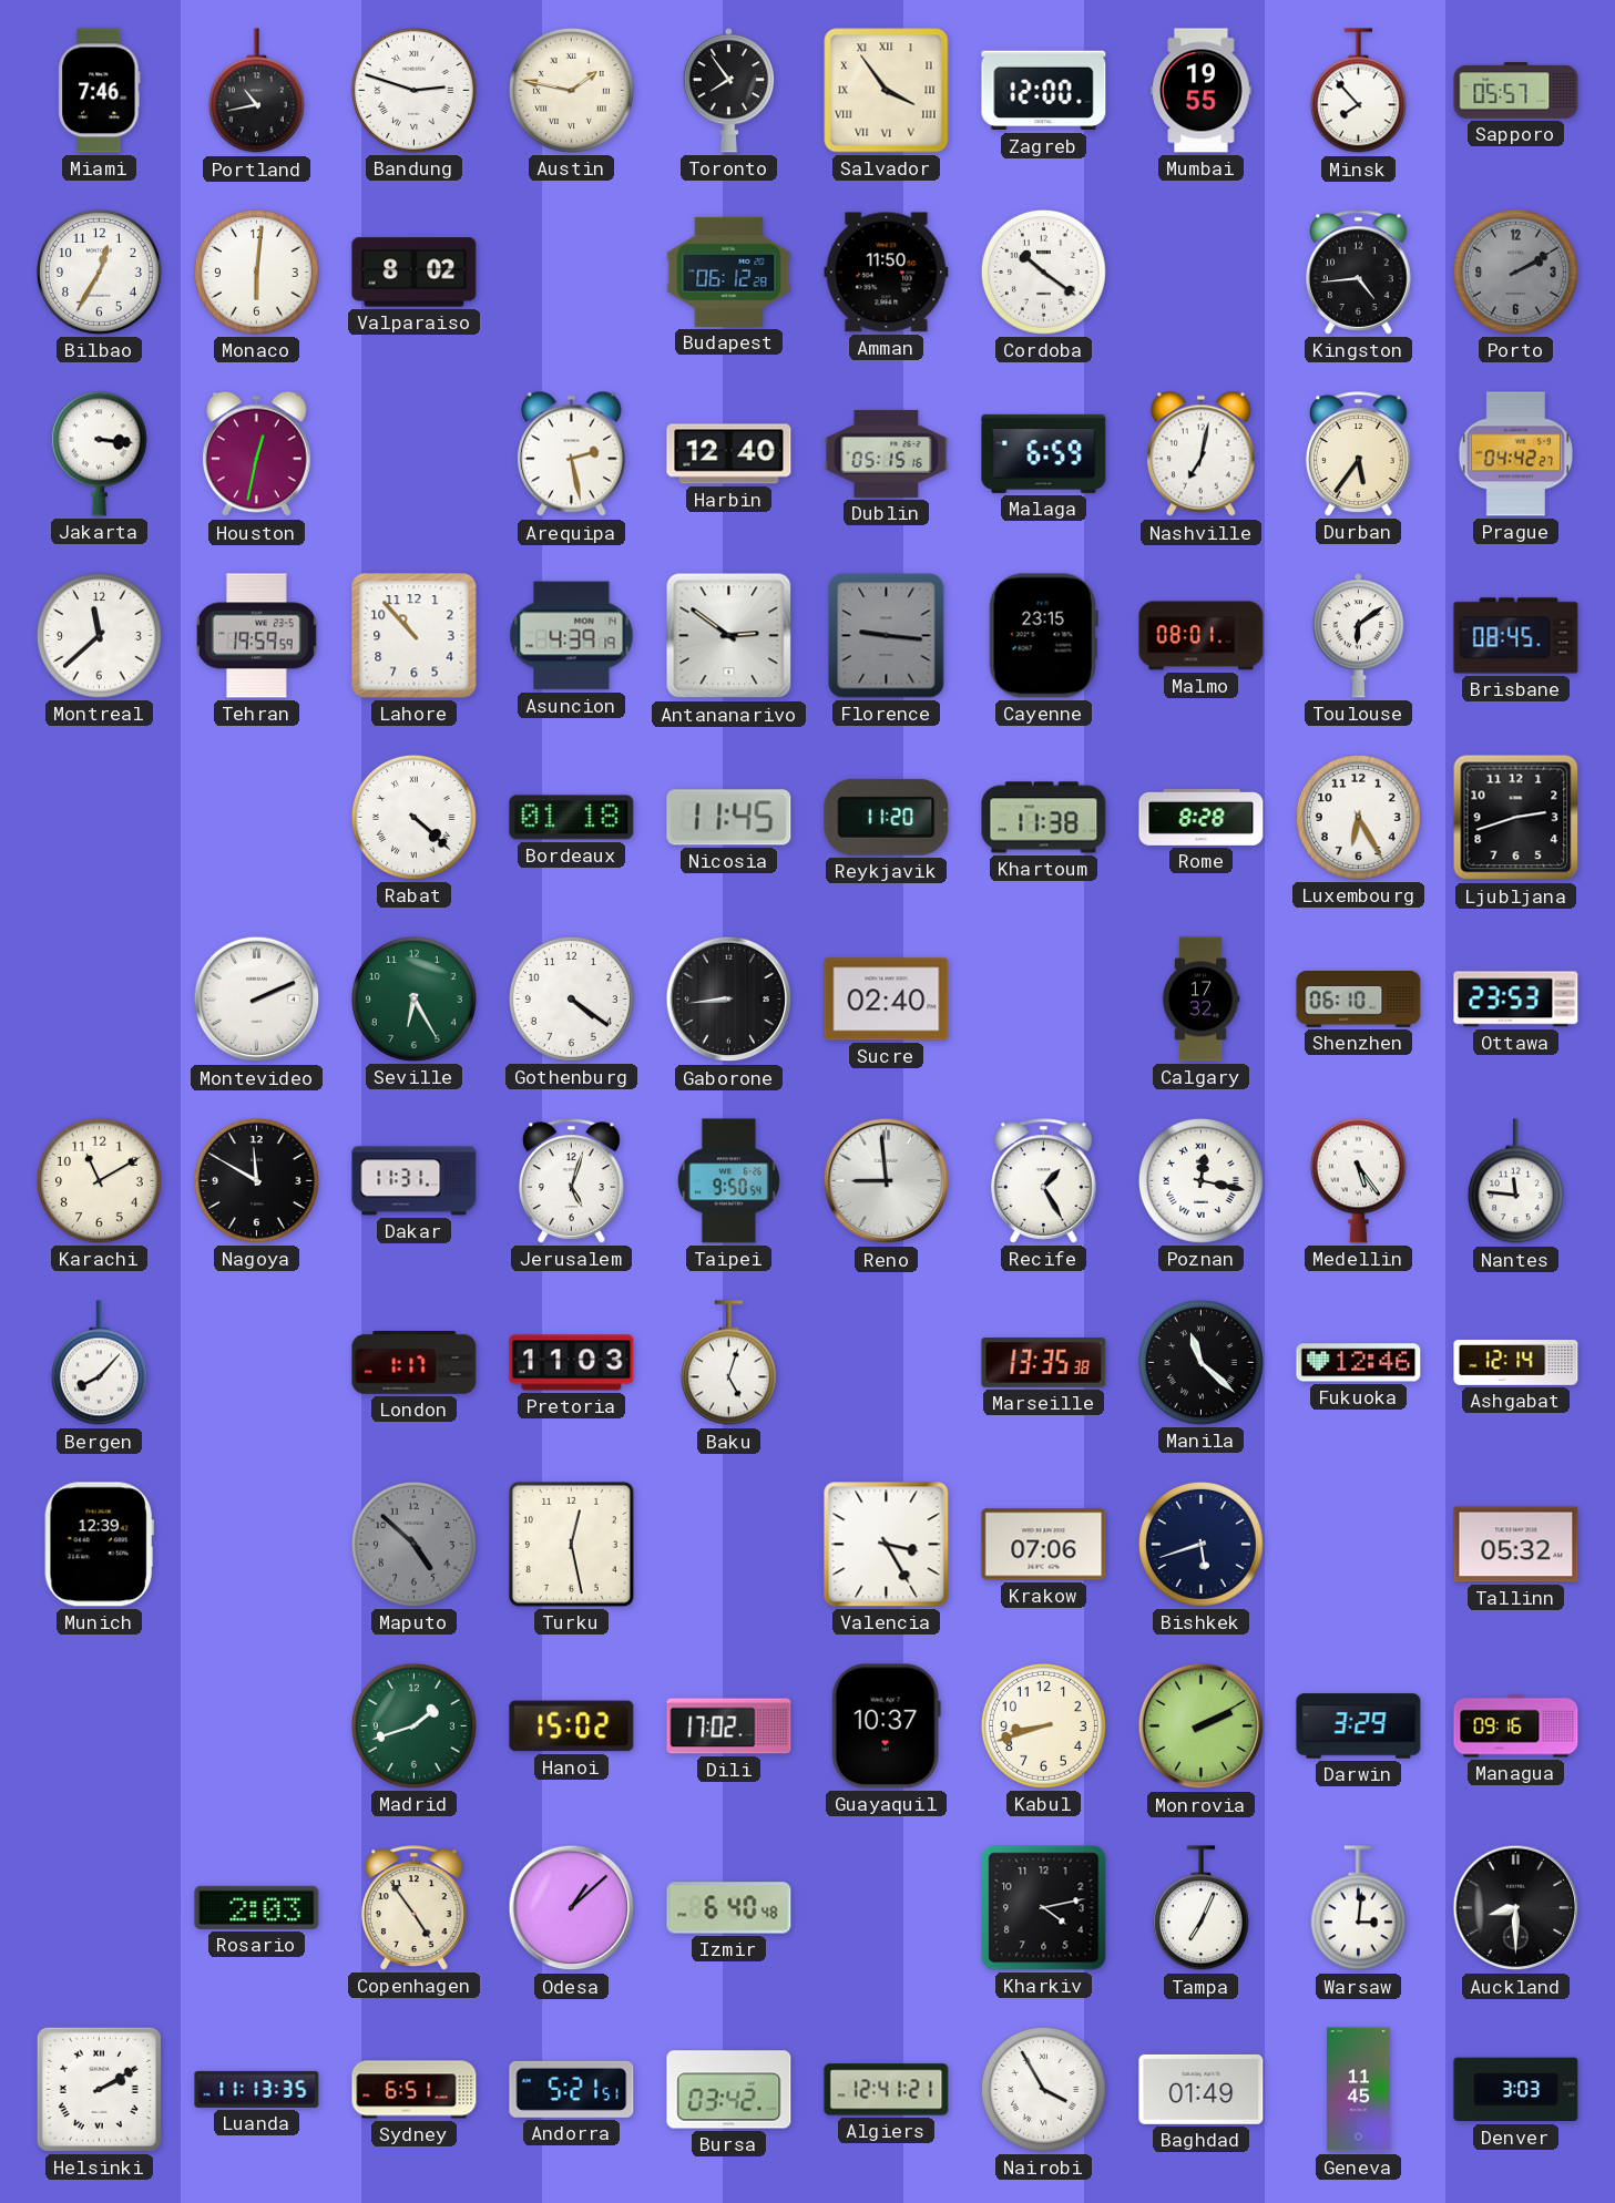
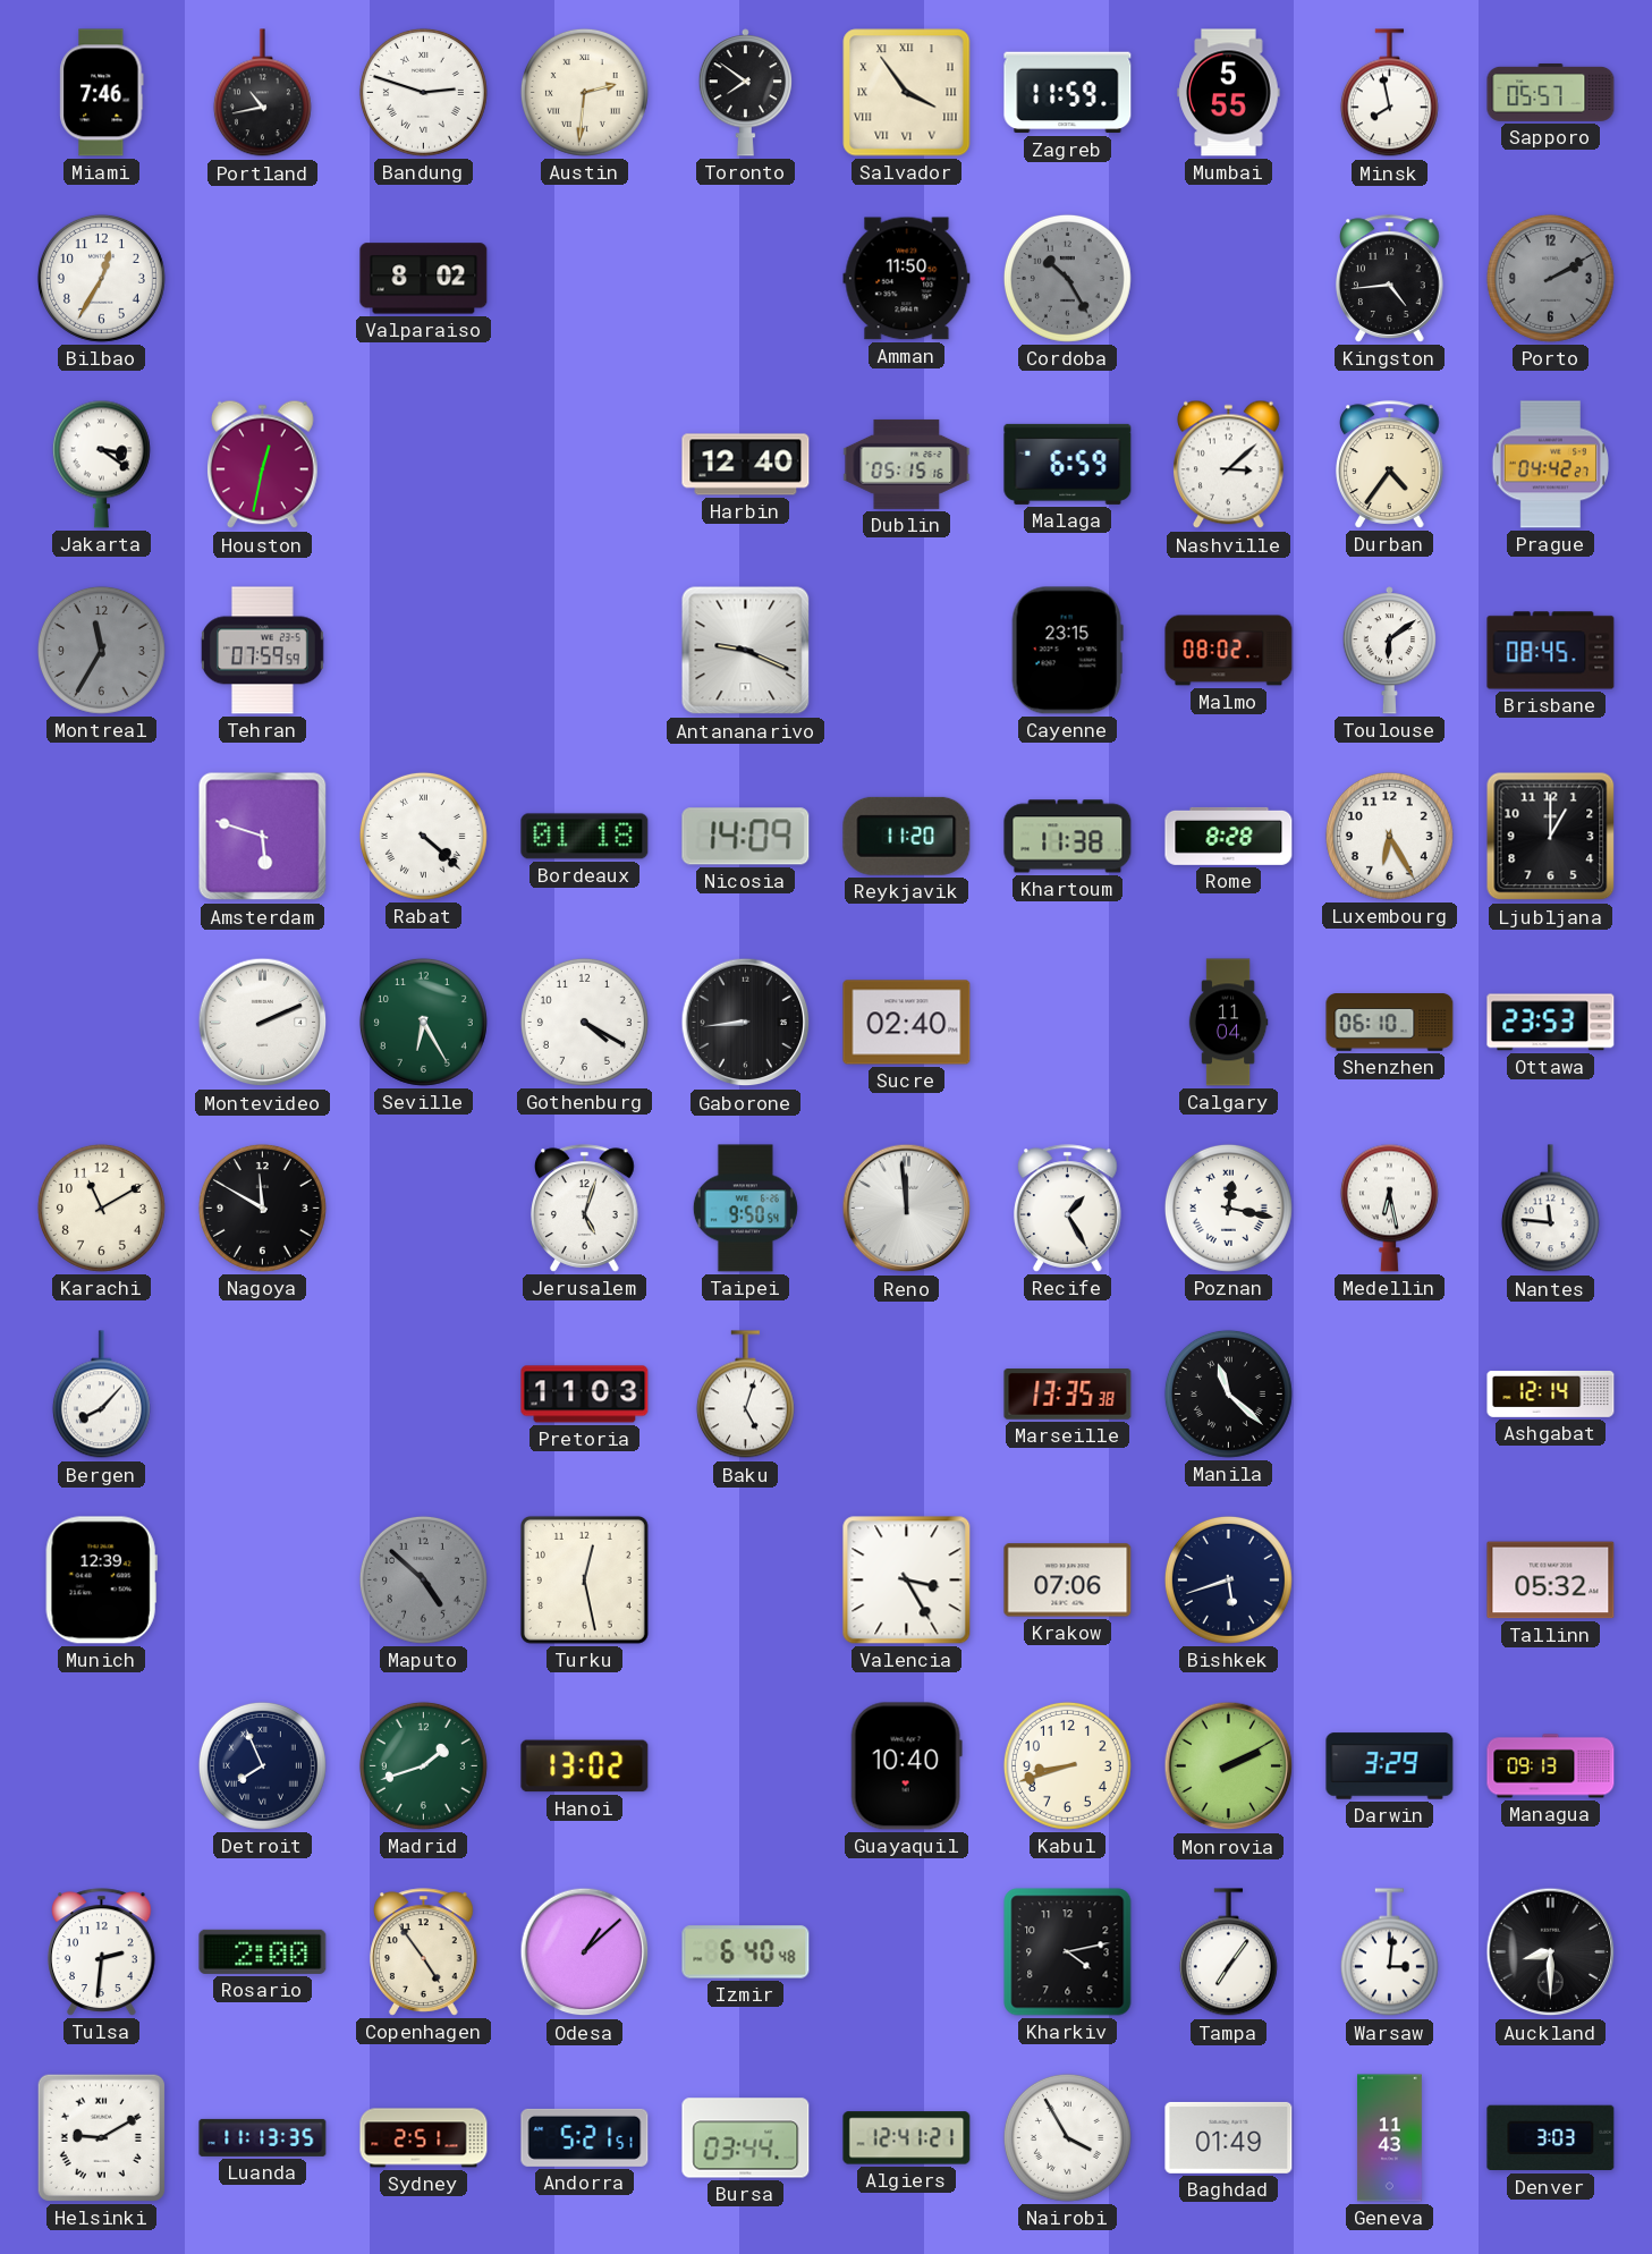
Austin: 1:47 -> 2:31
Toronto: 7:54 -> 7:51
Zagreb: 12:00 -> 11:59
Mumbai: 19:55 -> 5:55
Minsk: 7:53 -> 7:58
Monaco: 6:01 -> none
Budapest: 06:12 -> none
Cordoba: 10:21 -> 10:25
Cordoba dial: white -> grey
Jakarta: 3:16 -> 3:21
Arequipa: 2:28 -> none
Nashville: 7:02 -> 3:08
Durban: 5:36 -> 4:36
Montreal: 11:38 -> 11:35
Montreal dial: white -> grey
Tehran: 19:59 -> 07:59
Lahore: 10:53 -> none
Asuncion: 4:39 -> none
Antananarivo: 2:51 -> 9:19
Florence: 9:16 -> none
Malmo: 08:01 -> 08:02
Amsterdam: none -> 5:48
Nicosia: 11:45 -> 14:09
Ljubljana: 2:42 -> 1:00
Gothenburg: 4:21 -> 4:20
Calgary: 17:32 -> 11:04
Dakar: 11:31 -> none
Reno: 8:59 -> 11:59
Medellin: 5:24 -> 6:28
London: 1:17 -> none
Fukuoka: 12:46 -> none
Detroit: none -> 7:56
Hanoi: 15:02 -> 13:02
Dili: 17:02 -> none
Guayaquil: 10:37 -> 10:40
Managua: 09:16 -> 09:13
Tulsa: none -> 2:31
Rosario: 2:03 -> 2:00
Tampa: 7:04 -> 7:06
Helsinki: 2:10 -> 9:10
Sydney: 6:51 -> 2:51
Bursa: 03:42 -> 03:44
Geneva: 11:45 -> 11:43
